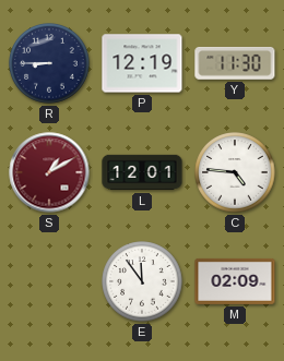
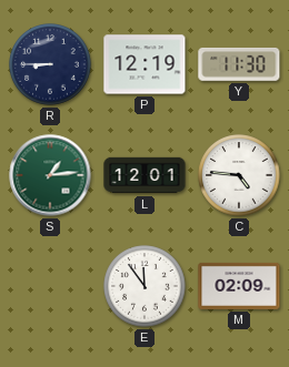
S: 1:10 -> 1:14
S dial: burgundy -> green
